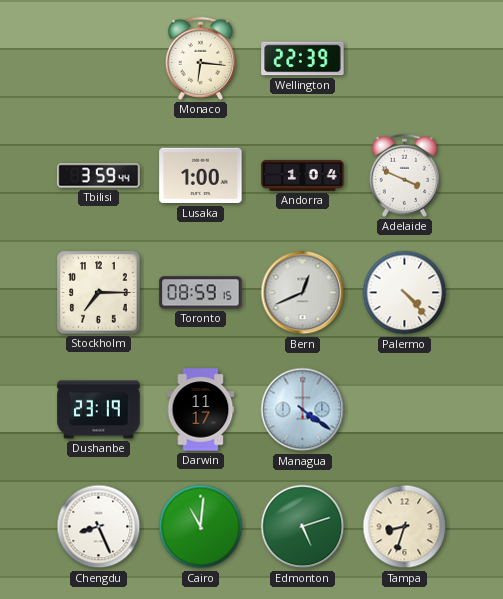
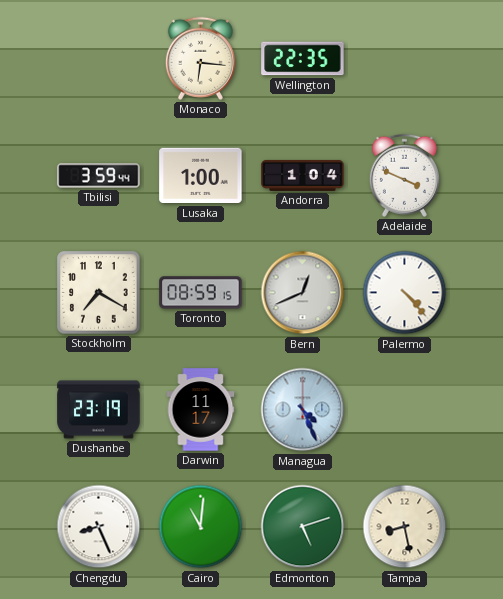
Wellington: 22:39 -> 22:35
Stockholm: 7:15 -> 7:20
Managua: 4:21 -> 4:26
Tampa: 8:33 -> 8:28
